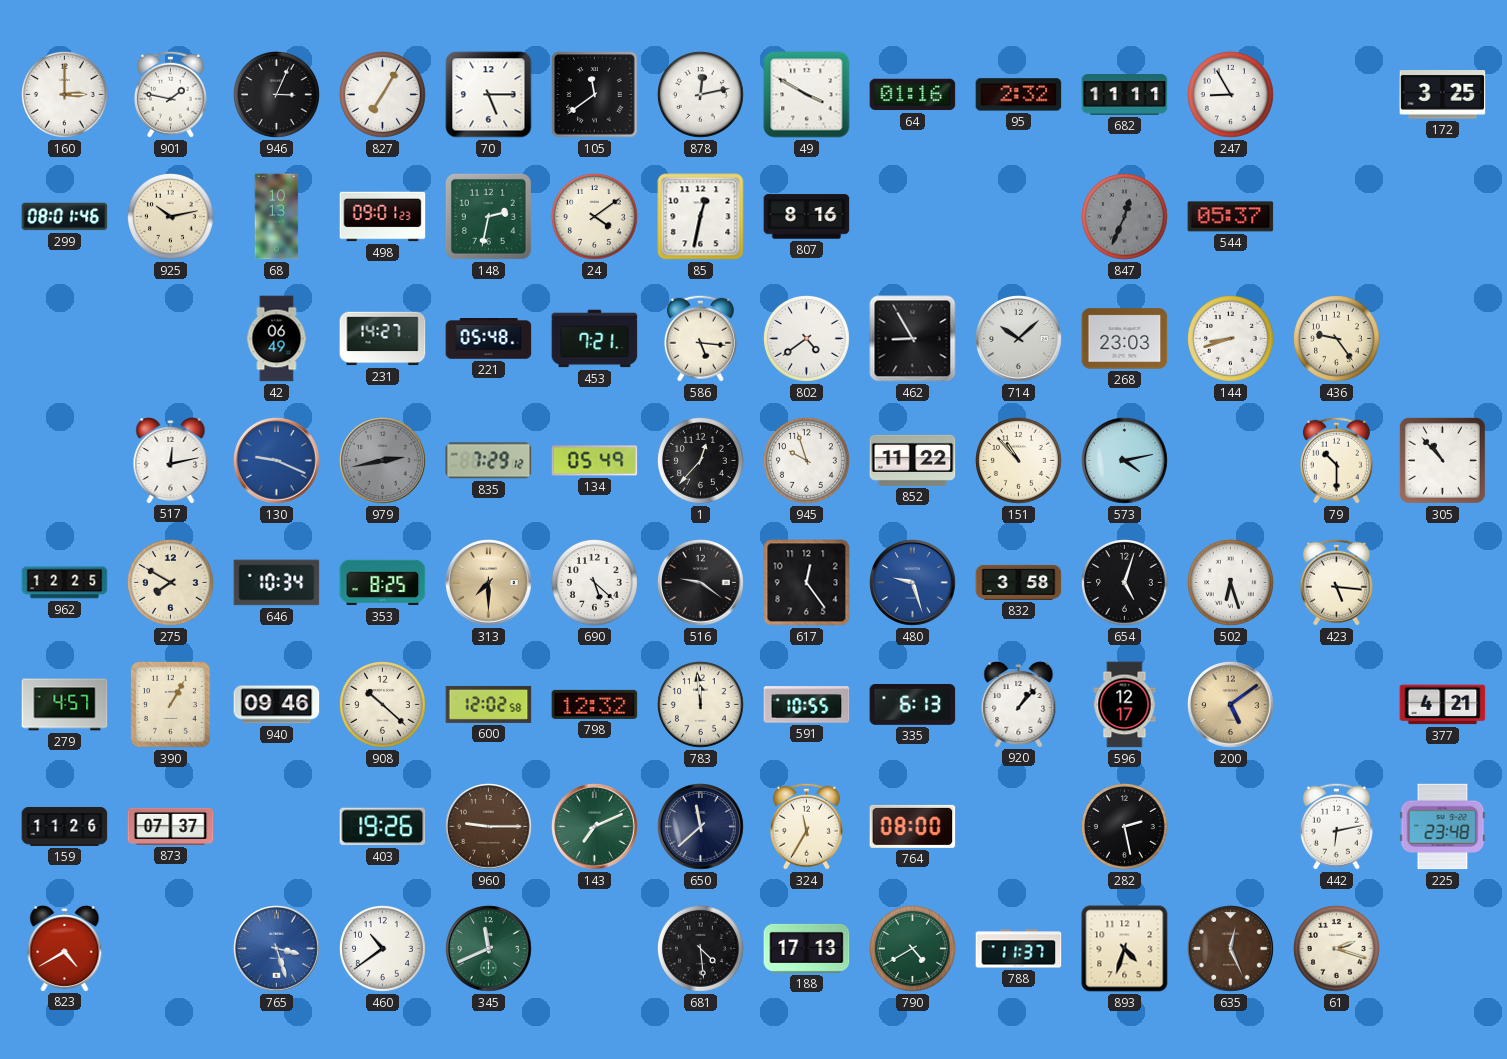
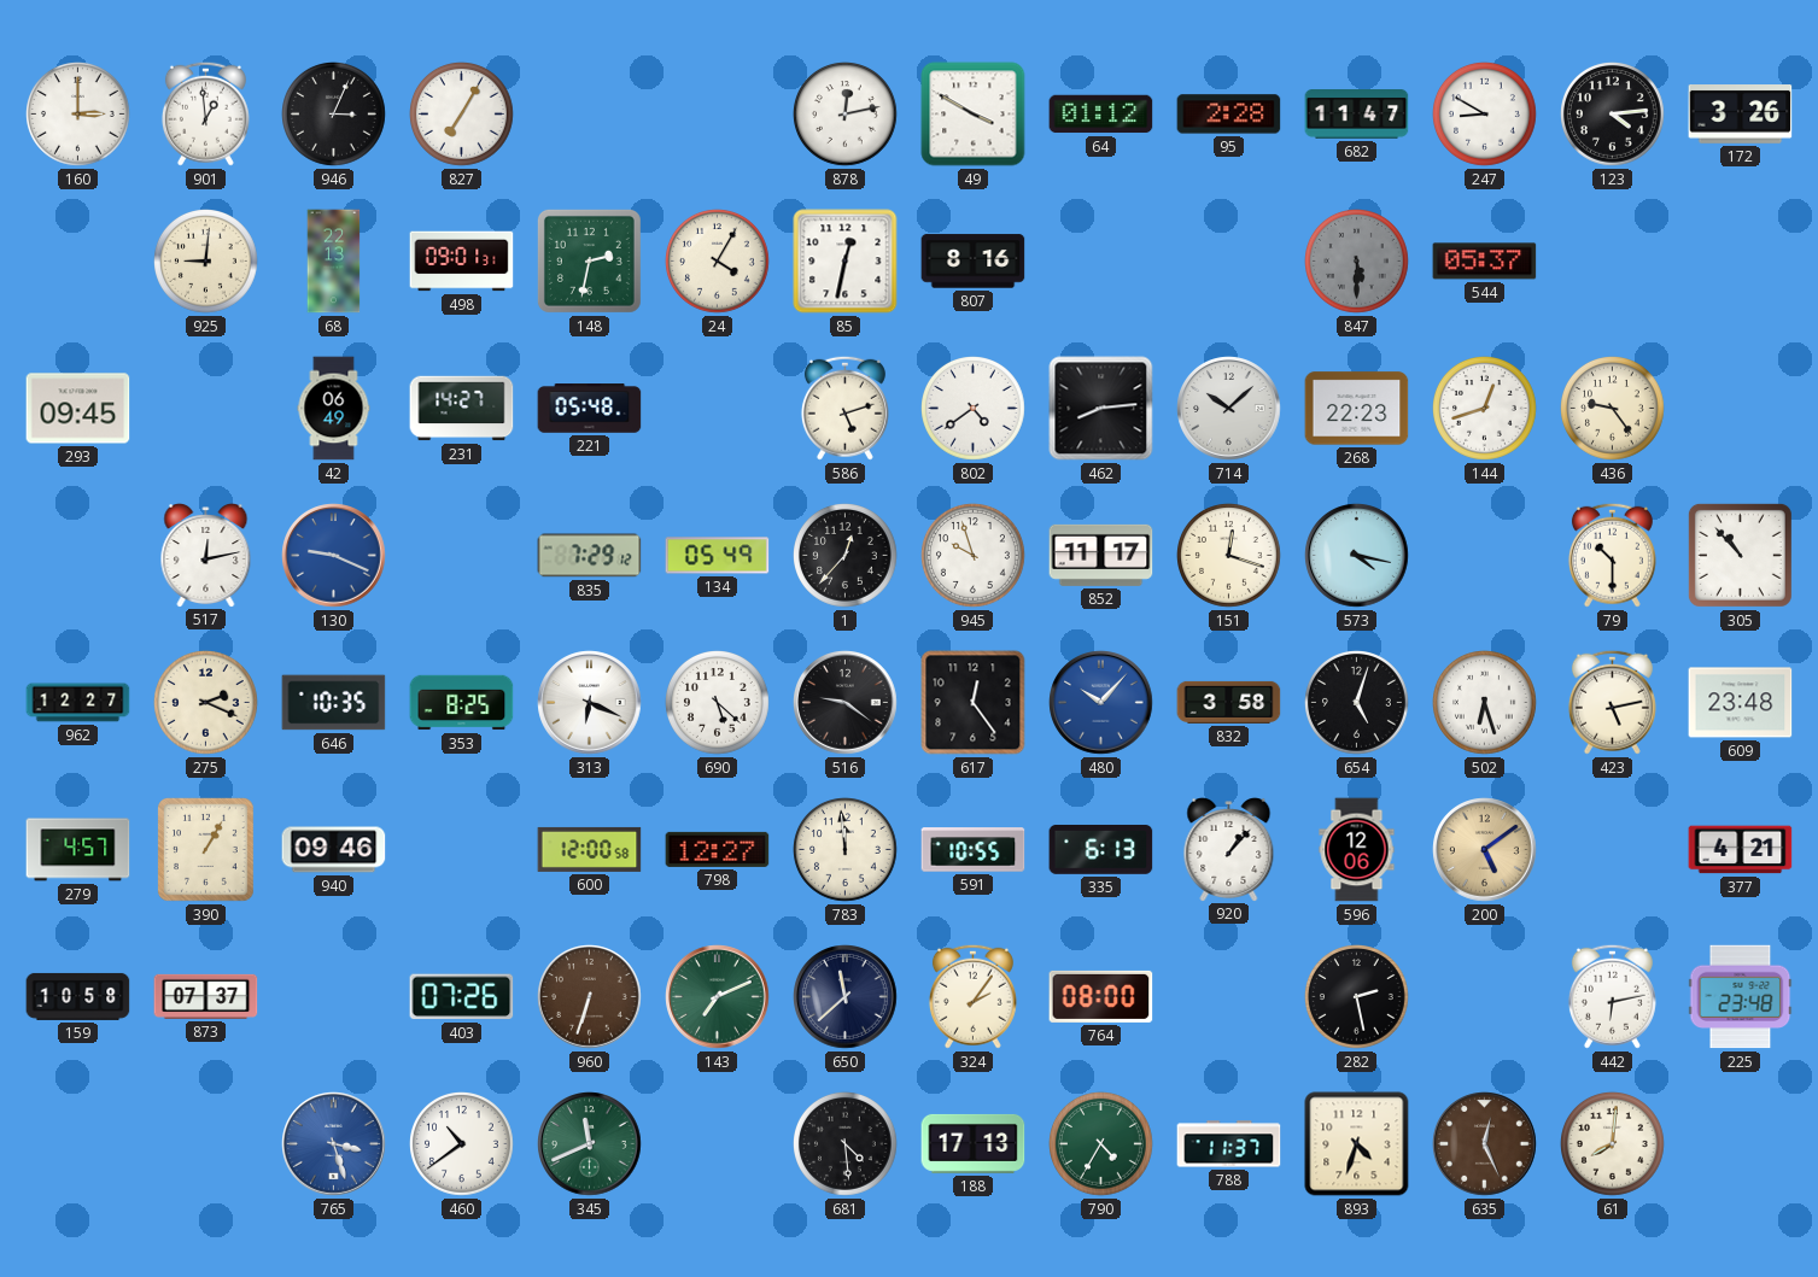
901: 1:47 -> 12:59
70: 5:15 -> none
105: 11:39 -> none
64: 01:16 -> 01:12
95: 2:32 -> 2:28
682: 11:11 -> 11:47
247: 8:55 -> 8:50
123: none -> 4:14
172: 3:25 -> 3:26
299: 08:01 -> none
925: 10:13 -> 9:01
68: 10:13 -> 22:13
498: 09:01:23 -> 09:01:31
24: 4:09 -> 4:05
847: 12:34 -> 5:30
293: none -> 09:45
453: 7:21 -> none
586: 5:16 -> 5:12
462: 8:55 -> 8:14
268: 23:03 -> 22:23
144: 8:42 -> 12:42
979: 2:43 -> none
852: 11:22 -> 11:17
151: 10:53 -> 12:18
573: 4:13 -> 4:17
962: 12:25 -> 12:27
275: 7:50 -> 2:19
646: 10:34 -> 10:35
313: 7:30 -> 6:19
313 dial: champagne -> white
480: 9:27 -> 10:07
423: 5:16 -> 5:13
609: none -> 23:48
908: 10:22 -> none
600: 12:02 -> 12:00
798: 12:32 -> 12:27
596: 12:17 -> 12:06
159: 11:26 -> 10:58
403: 19:26 -> 07:26
960: 9:15 -> 6:33
324: 11:35 -> 2:06
823: 4:40 -> none
790: 4:40 -> 4:35
61: 2:18 -> 8:01
